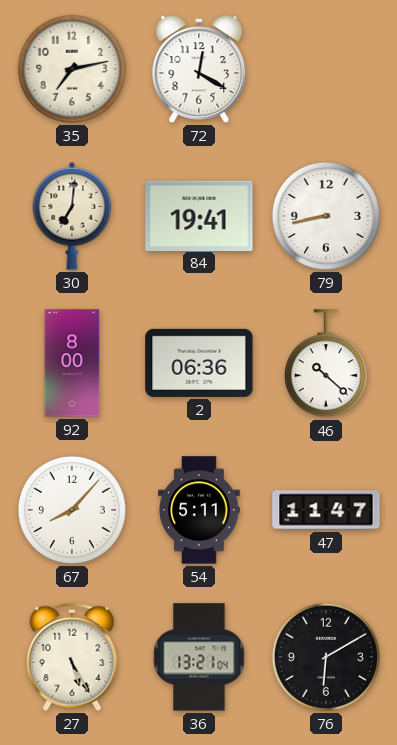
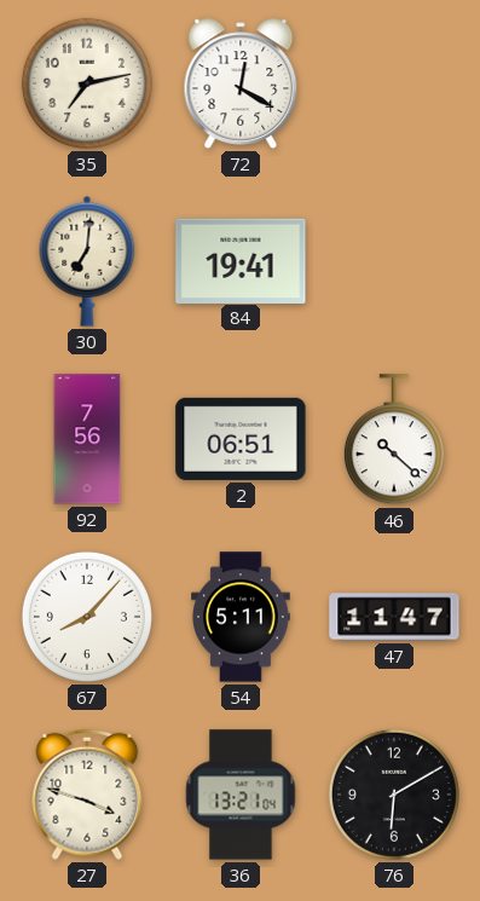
79: 8:43 -> none
92: 8:00 -> 7:56
2: 06:36 -> 06:51
27: 5:25 -> 3:48
